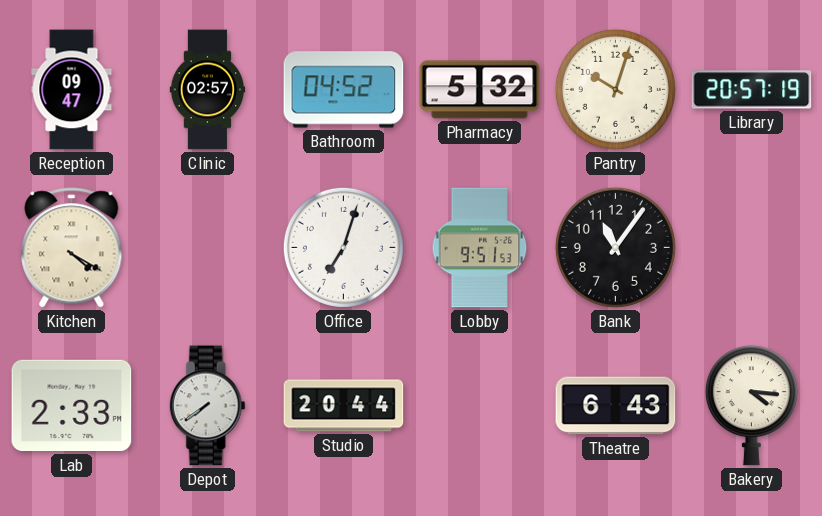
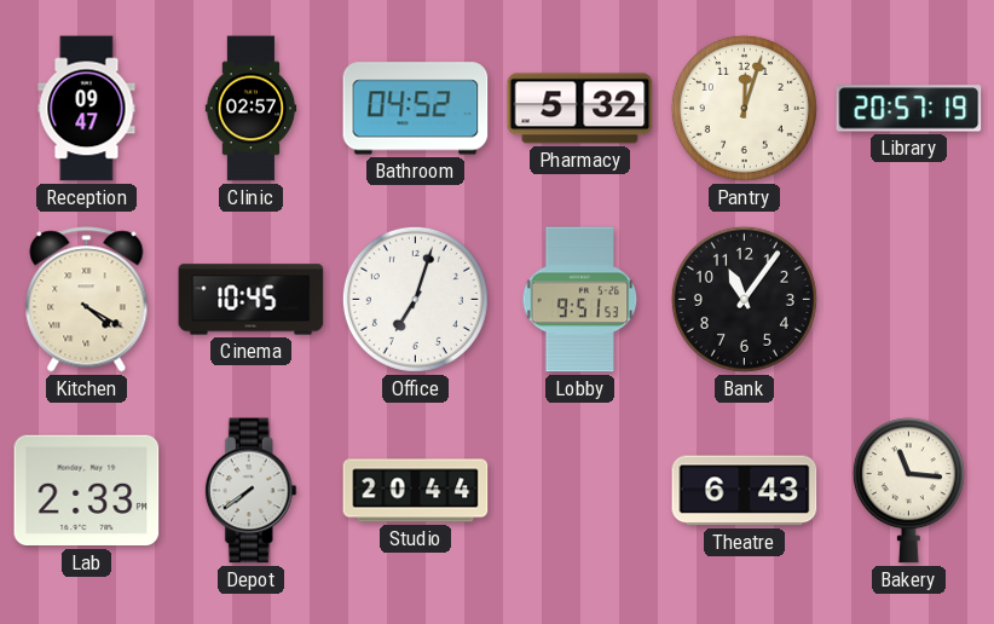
Pantry: 10:03 -> 12:03
Cinema: none -> 10:45
Bakery: 4:16 -> 11:16
